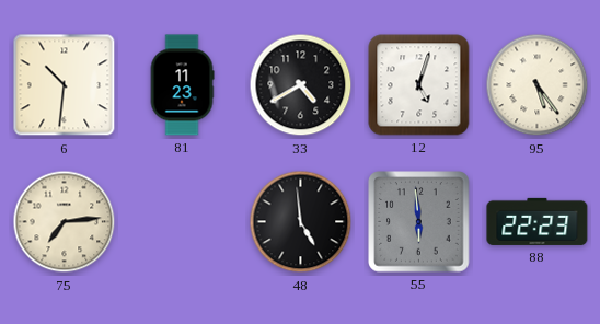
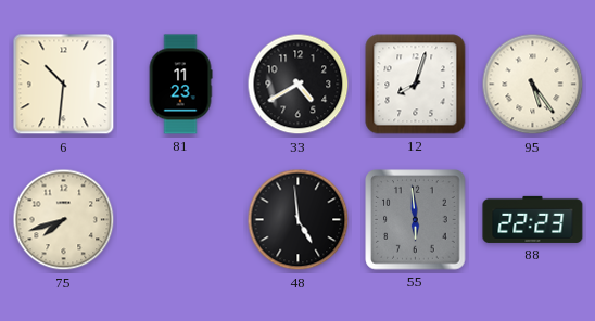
12: 5:03 -> 8:03
75: 7:14 -> 7:42
